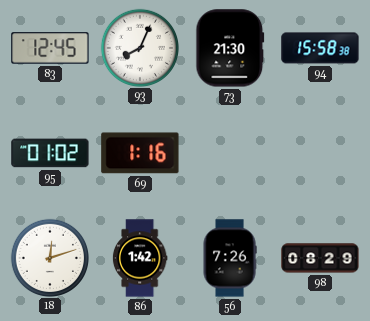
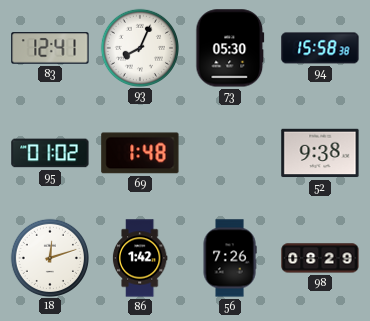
83: 12:45 -> 12:41
73: 21:30 -> 05:30
69: 1:16 -> 1:48
52: none -> 9:38
